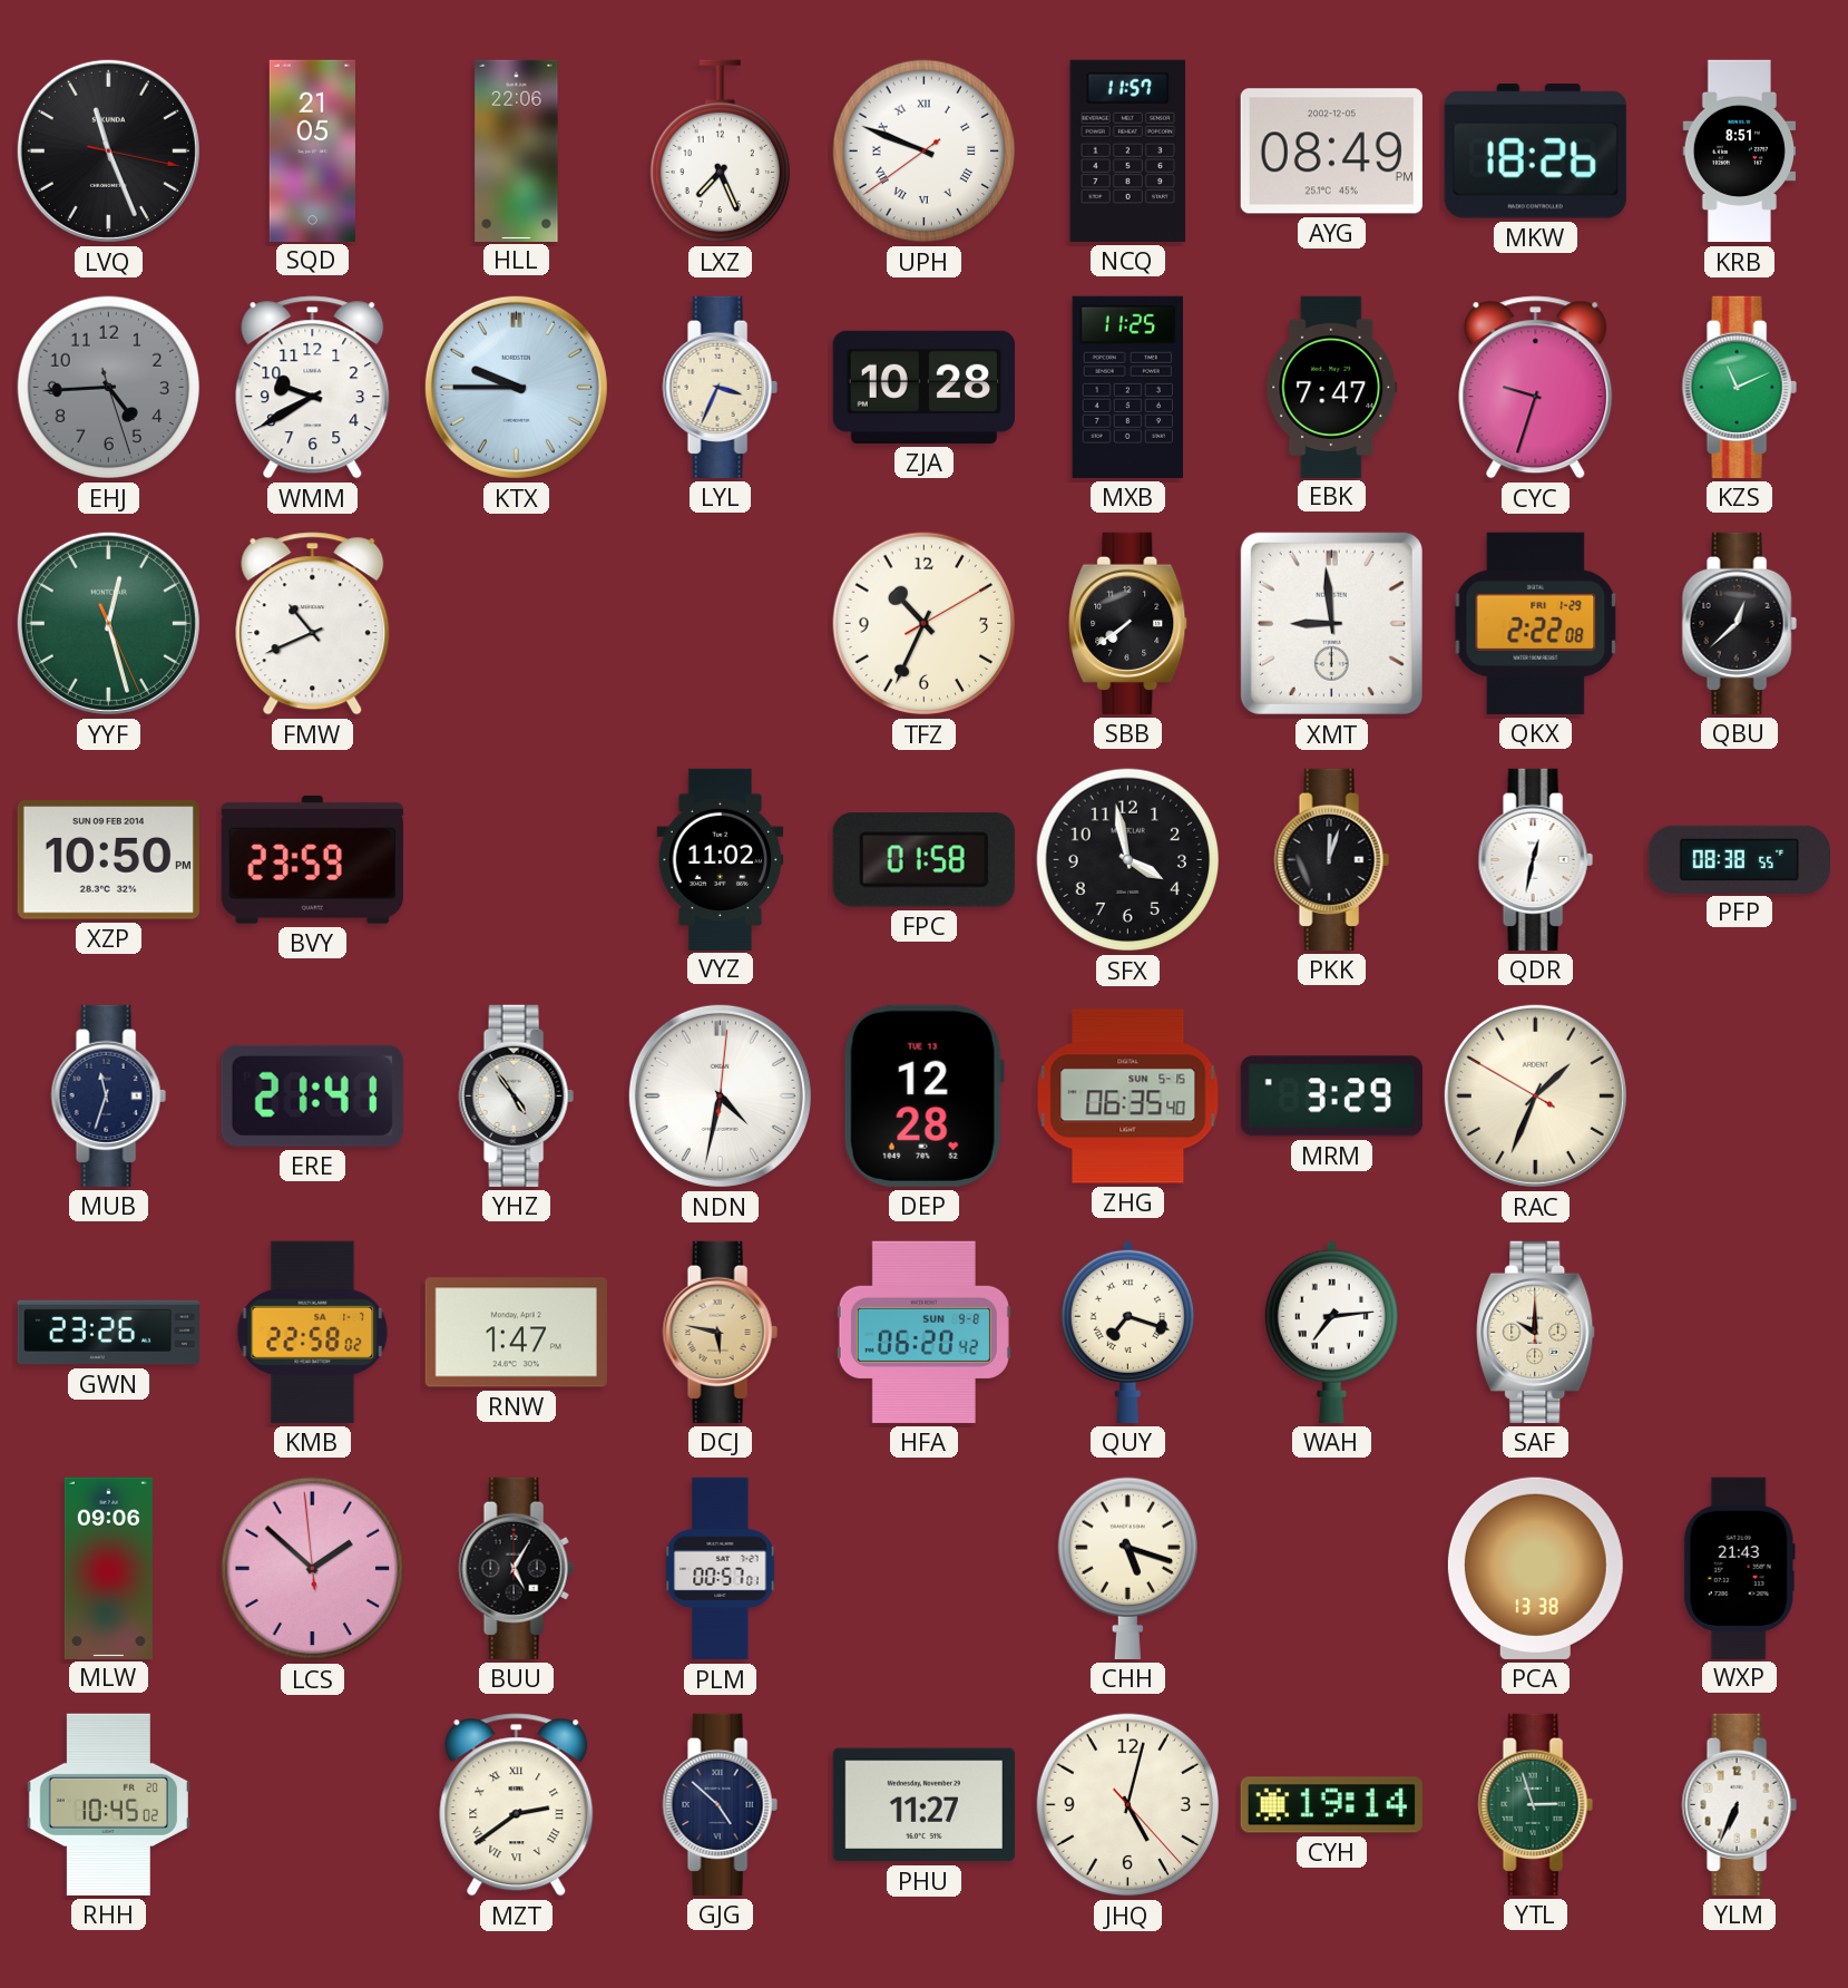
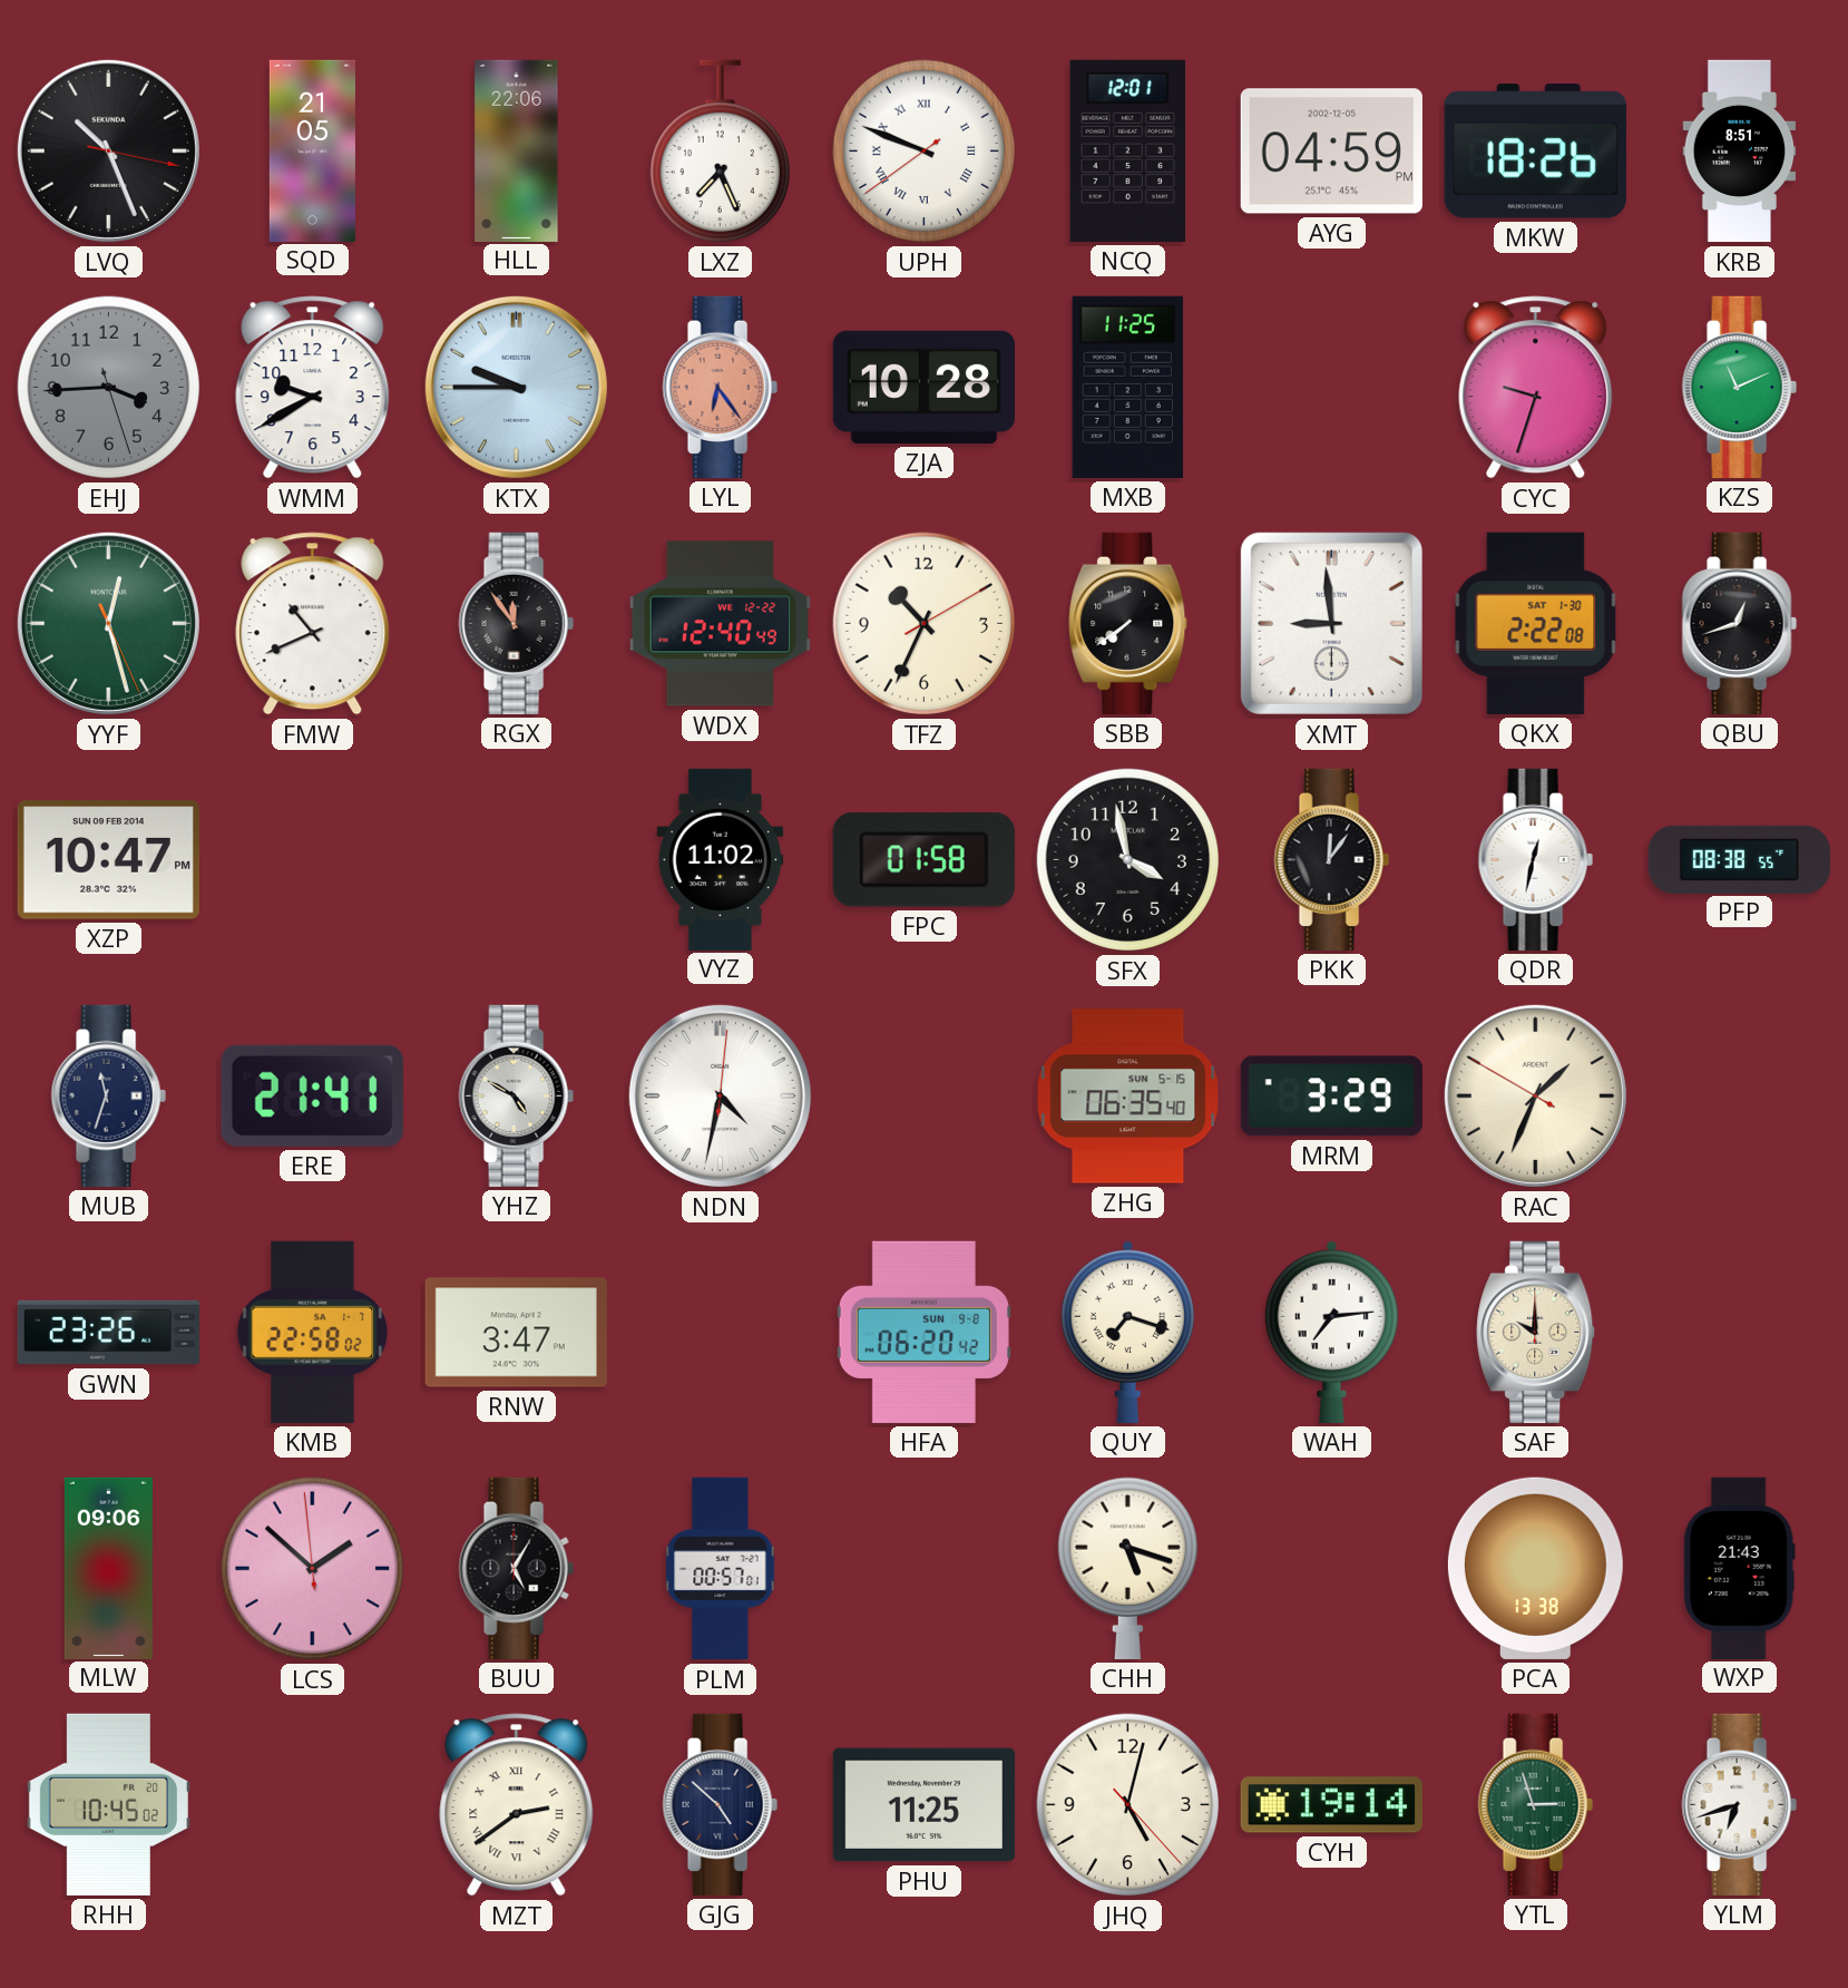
LVQ: 11:26 -> 10:26
NCQ: 11:57 -> 12:01
AYG: 08:49 -> 04:59
EHJ: 4:44 -> 3:44
LYL: 3:34 -> 6:24
LYL dial: cream -> salmon
EBK: 7:47 -> none
RGX: none -> 11:54
WDX: none -> 12:40
QKX date: FRI 1-29 -> SAT 1-30
QBU: 12:38 -> 12:42
XZP: 10:50 -> 10:47
BVY: 23:59 -> none
PKK: 12:03 -> 12:06
YHZ: 4:54 -> 4:50
DEP: 12:28 -> none
RNW: 1:47 -> 3:47
DCJ: 5:47 -> none
PHU: 11:27 -> 11:25
YLM: 6:34 -> 6:42
